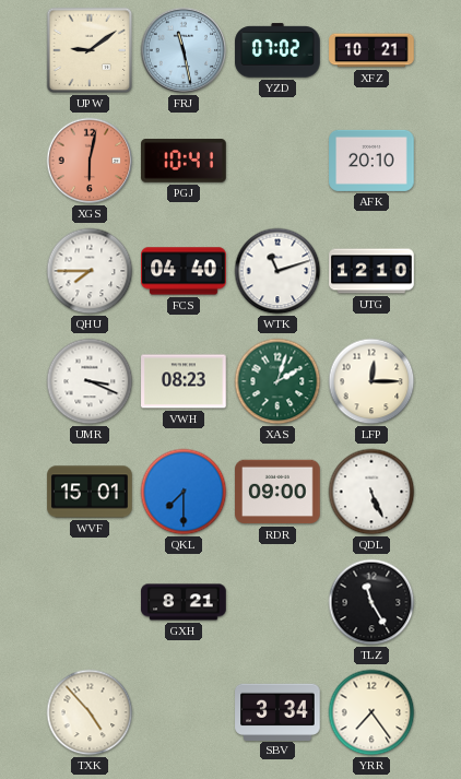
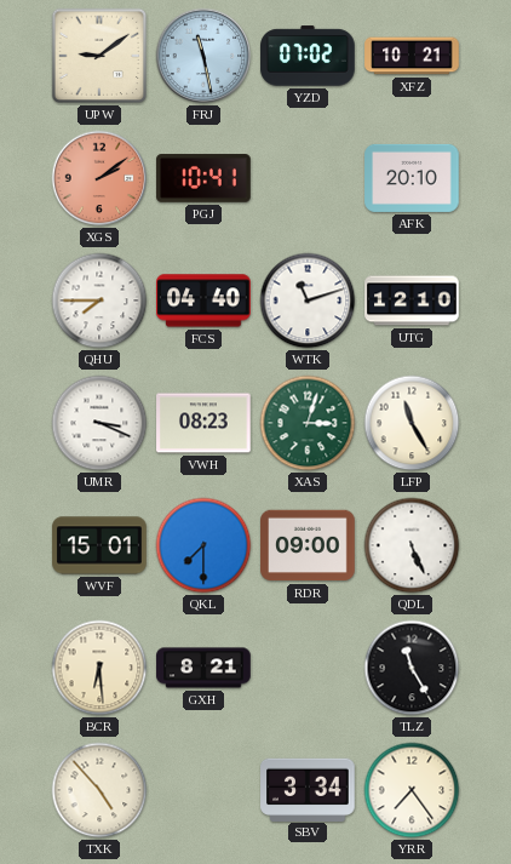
XGS: 6:02 -> 2:09
XAS: 2:03 -> 3:03
LFP: 12:15 -> 11:25
BCR: none -> 6:29
